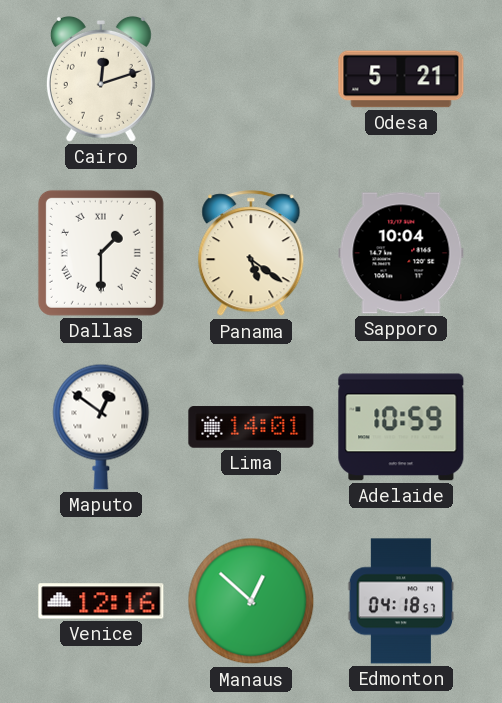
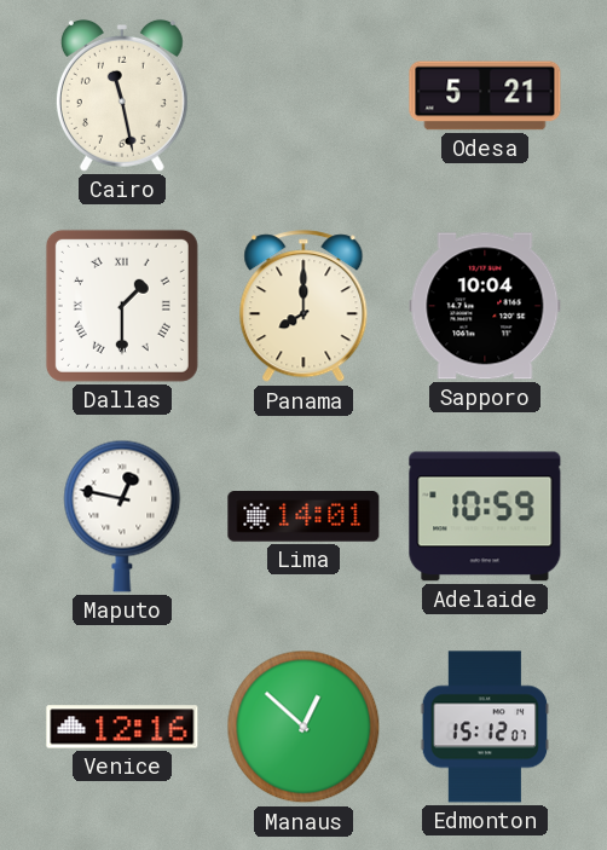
Cairo: 12:12 -> 11:28
Panama: 5:21 -> 8:00
Maputo: 12:51 -> 12:47
Edmonton: 04:18 -> 15:12
